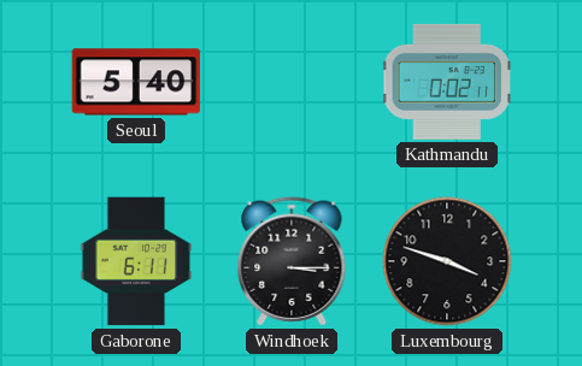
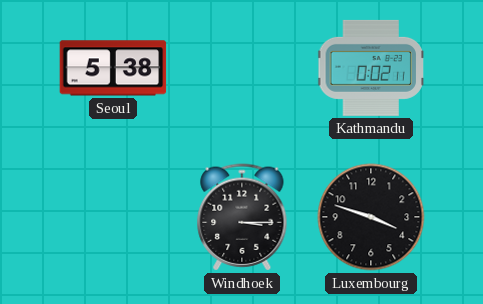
Seoul: 5:40 -> 5:38
Gaborone: 6:11 -> none
